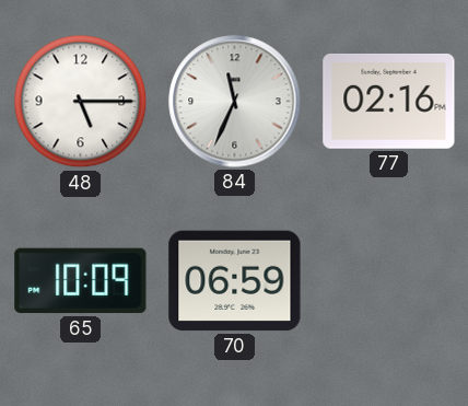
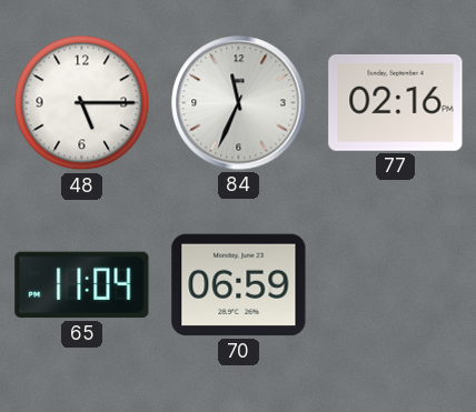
65: 10:09 -> 11:04
